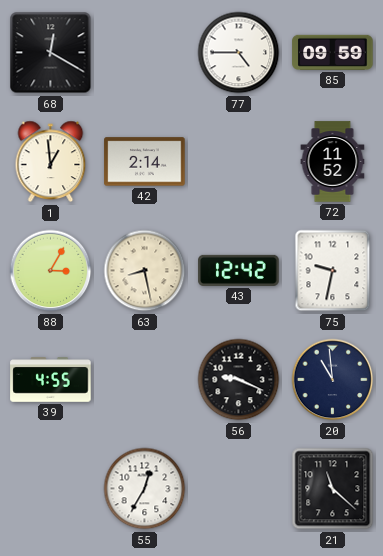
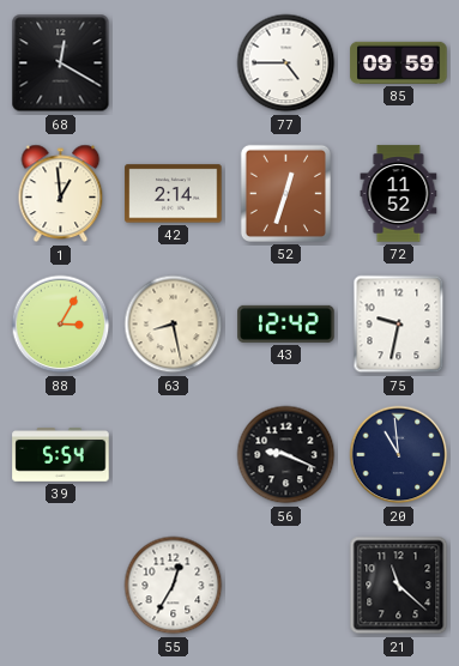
52: none -> 12:33
39: 4:55 -> 5:54
